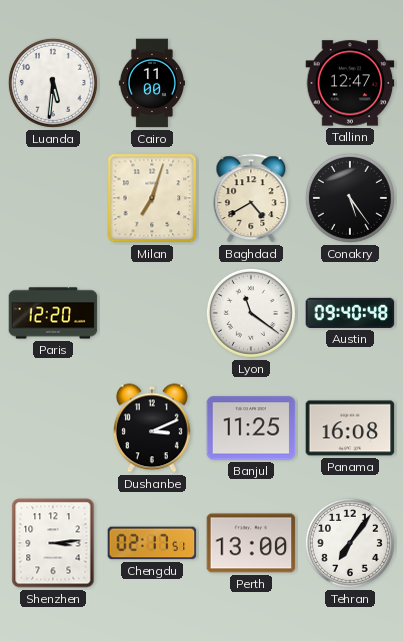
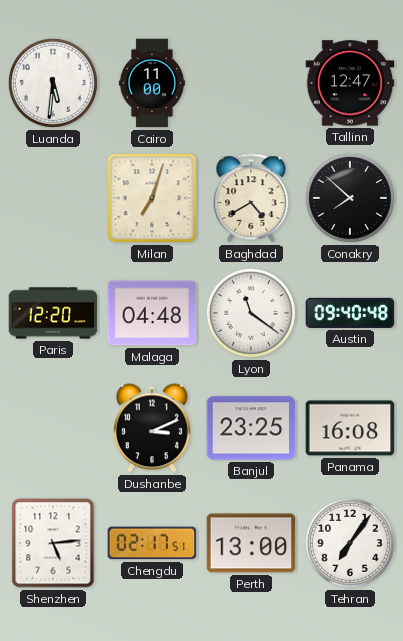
Conakry: 5:24 -> 7:52
Malaga: none -> 04:48
Banjul: 11:25 -> 23:25
Shenzhen: 3:14 -> 5:14
